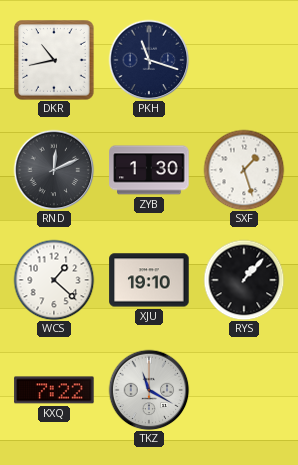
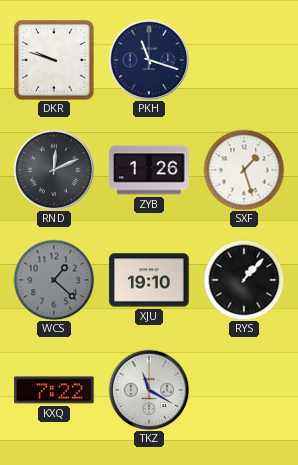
DKR: 10:43 -> 9:48
ZYB: 1:30 -> 1:26
WCS dial: white -> grey
